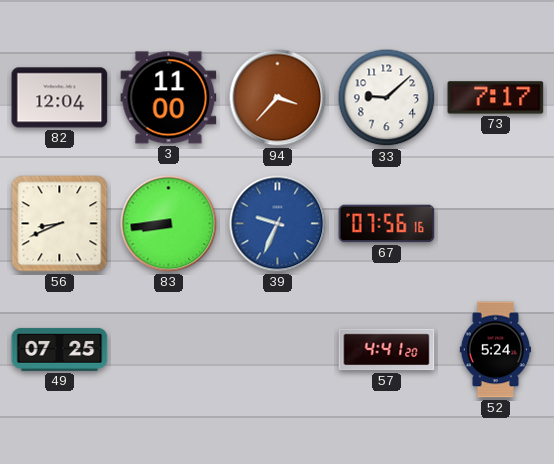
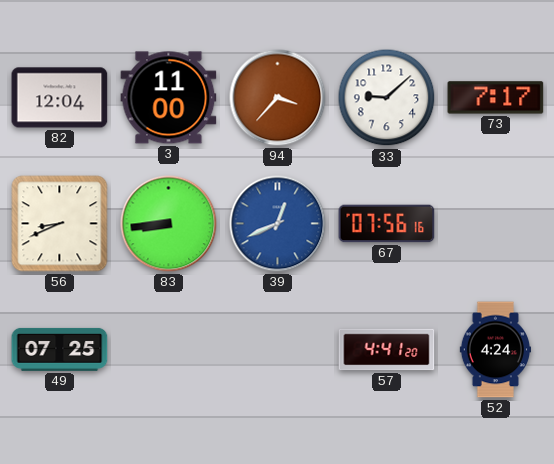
39: 9:34 -> 12:41
52: 5:24 -> 4:24
